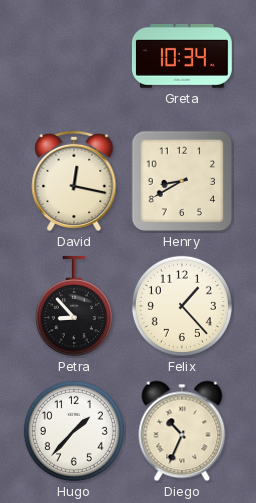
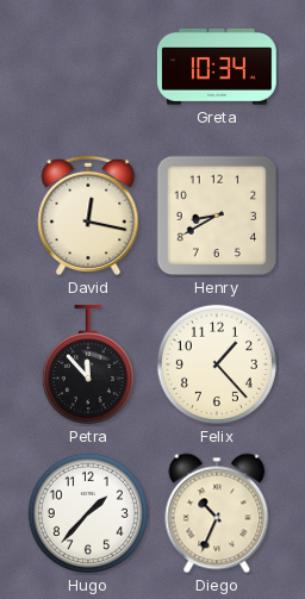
Petra: 8:53 -> 11:53
